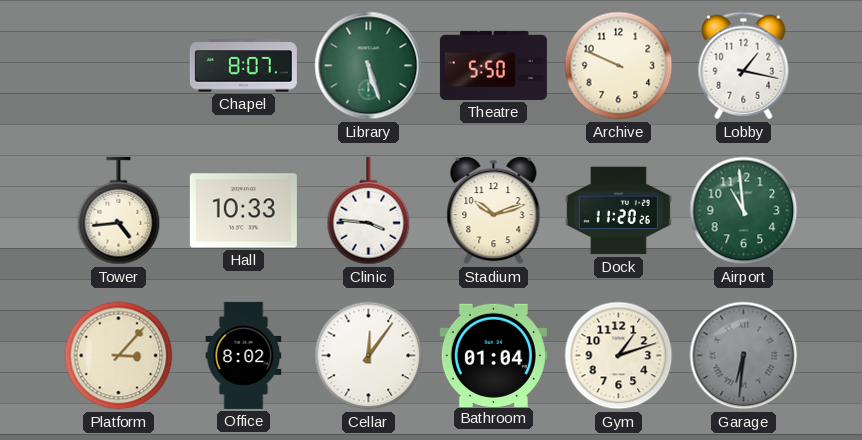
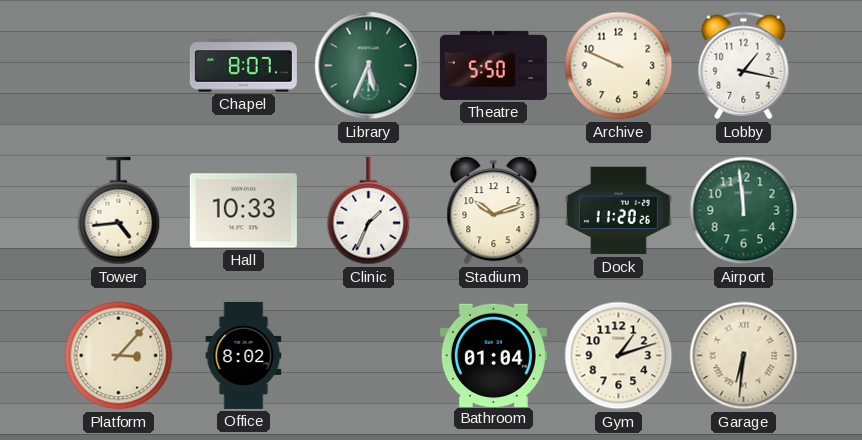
Library: 5:27 -> 5:34
Clinic: 3:46 -> 1:34
Airport: 10:59 -> 11:59
Cellar: 12:06 -> none
Garage dial: grey -> cream
